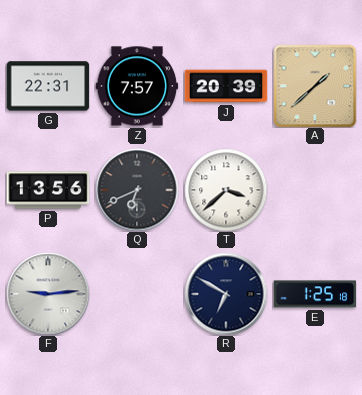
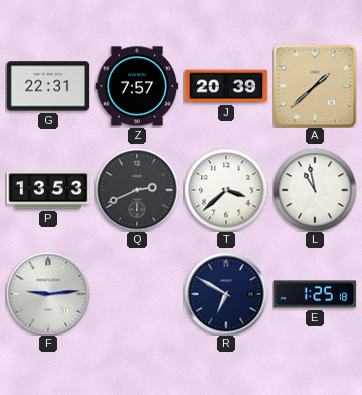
P: 13:56 -> 13:53
Q: 6:41 -> 2:41
L: none -> 10:58
